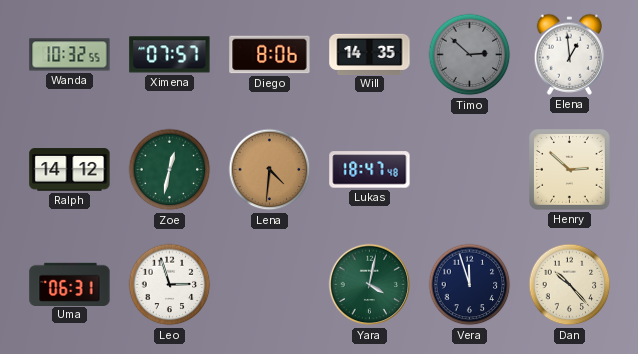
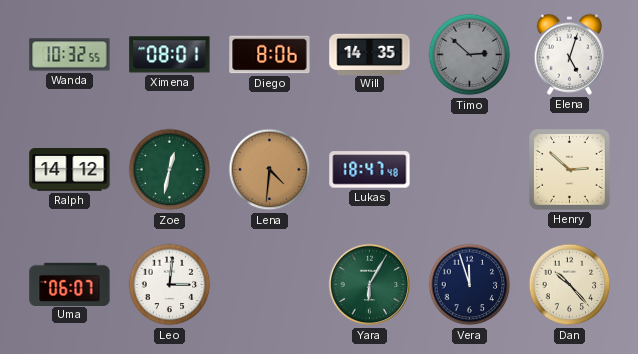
Ximena: 07:57 -> 08:01
Elena: 12:59 -> 5:03
Uma: 06:31 -> 06:07
Leo: 2:57 -> 3:01
Yara: 4:02 -> 6:05
